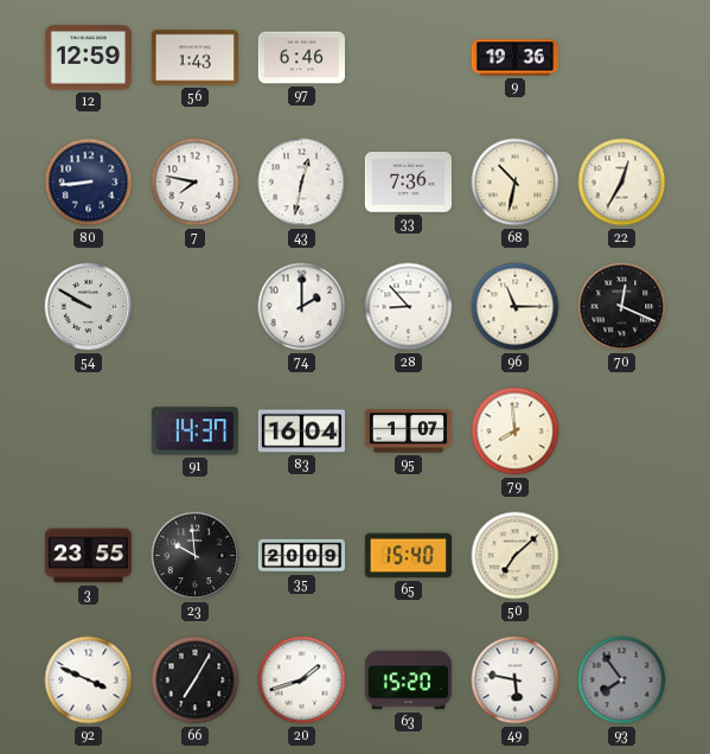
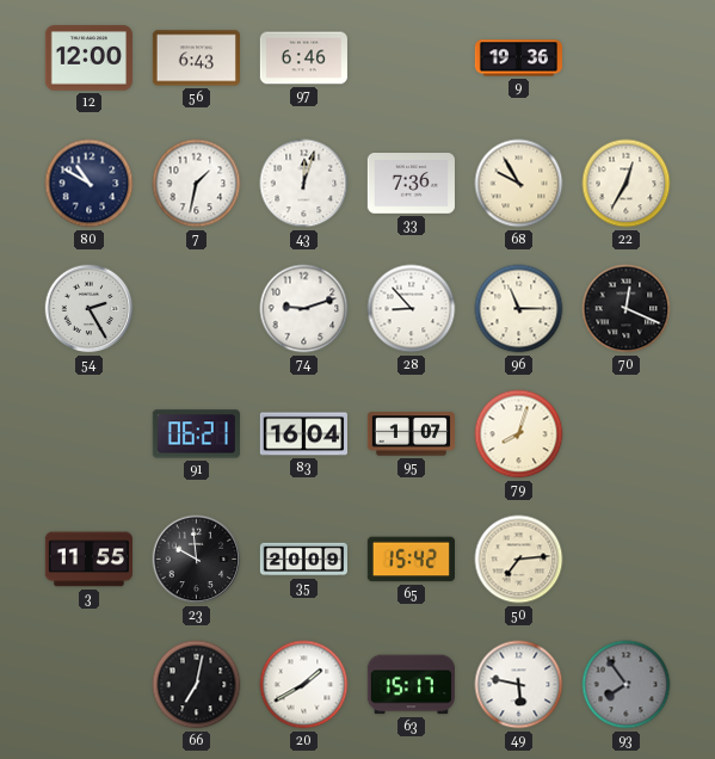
12: 12:59 -> 12:00
56: 1:43 -> 6:43
80: 8:44 -> 10:50
7: 7:47 -> 1:32
43: 12:32 -> 12:03
68: 10:32 -> 9:55
54: 9:50 -> 2:25
74: 2:00 -> 9:12
91: 14:37 -> 06:21
79: 7:59 -> 8:03
3: 23:55 -> 11:55
65: 15:40 -> 15:42
50: 7:08 -> 7:14
92: 3:49 -> none
66: 7:05 -> 7:02
20: 1:42 -> 1:40
63: 15:20 -> 15:17
